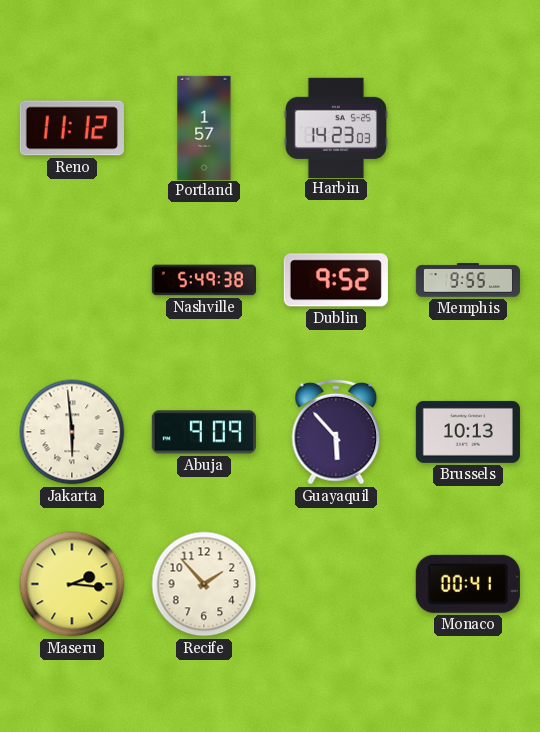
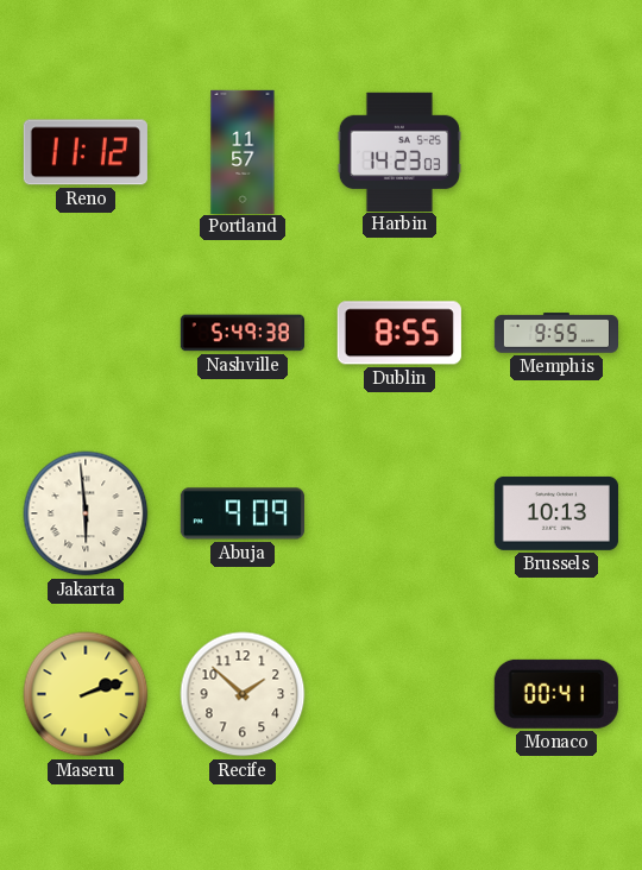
Portland: 1:57 -> 11:57
Dublin: 9:52 -> 8:55
Guayaquil: 5:53 -> none
Maseru: 2:16 -> 2:12
Recife: 1:53 -> 1:52
